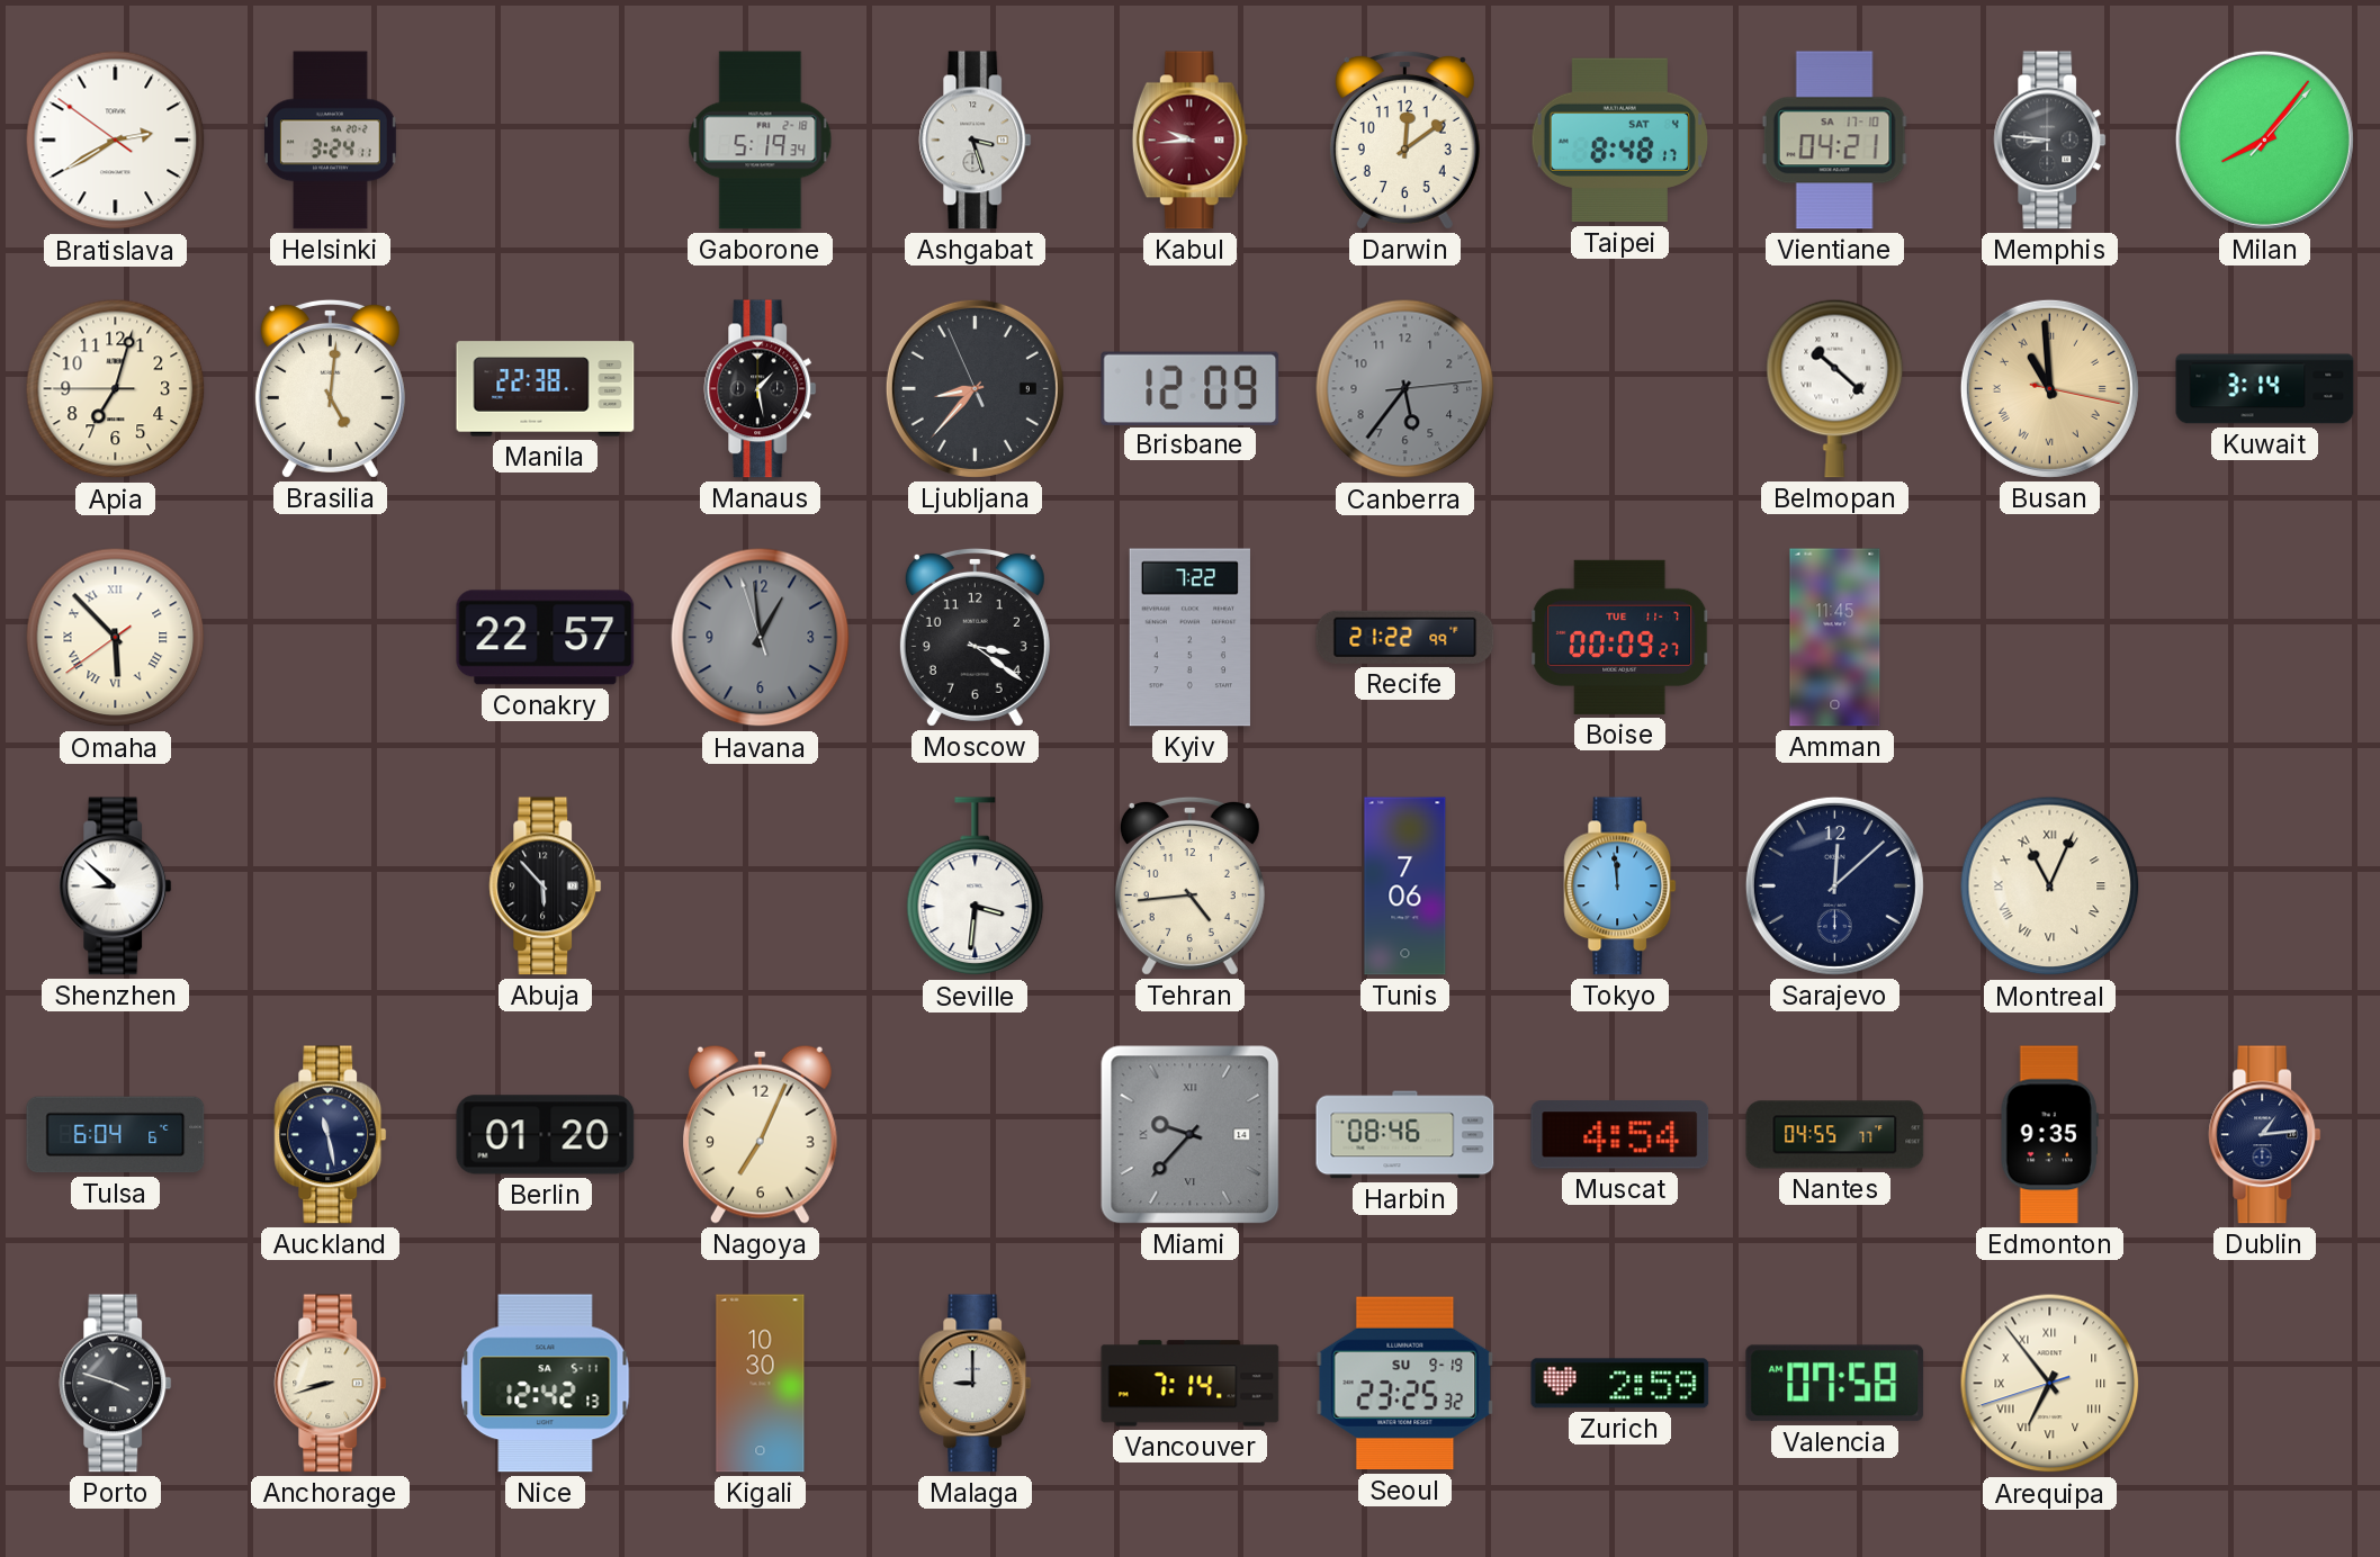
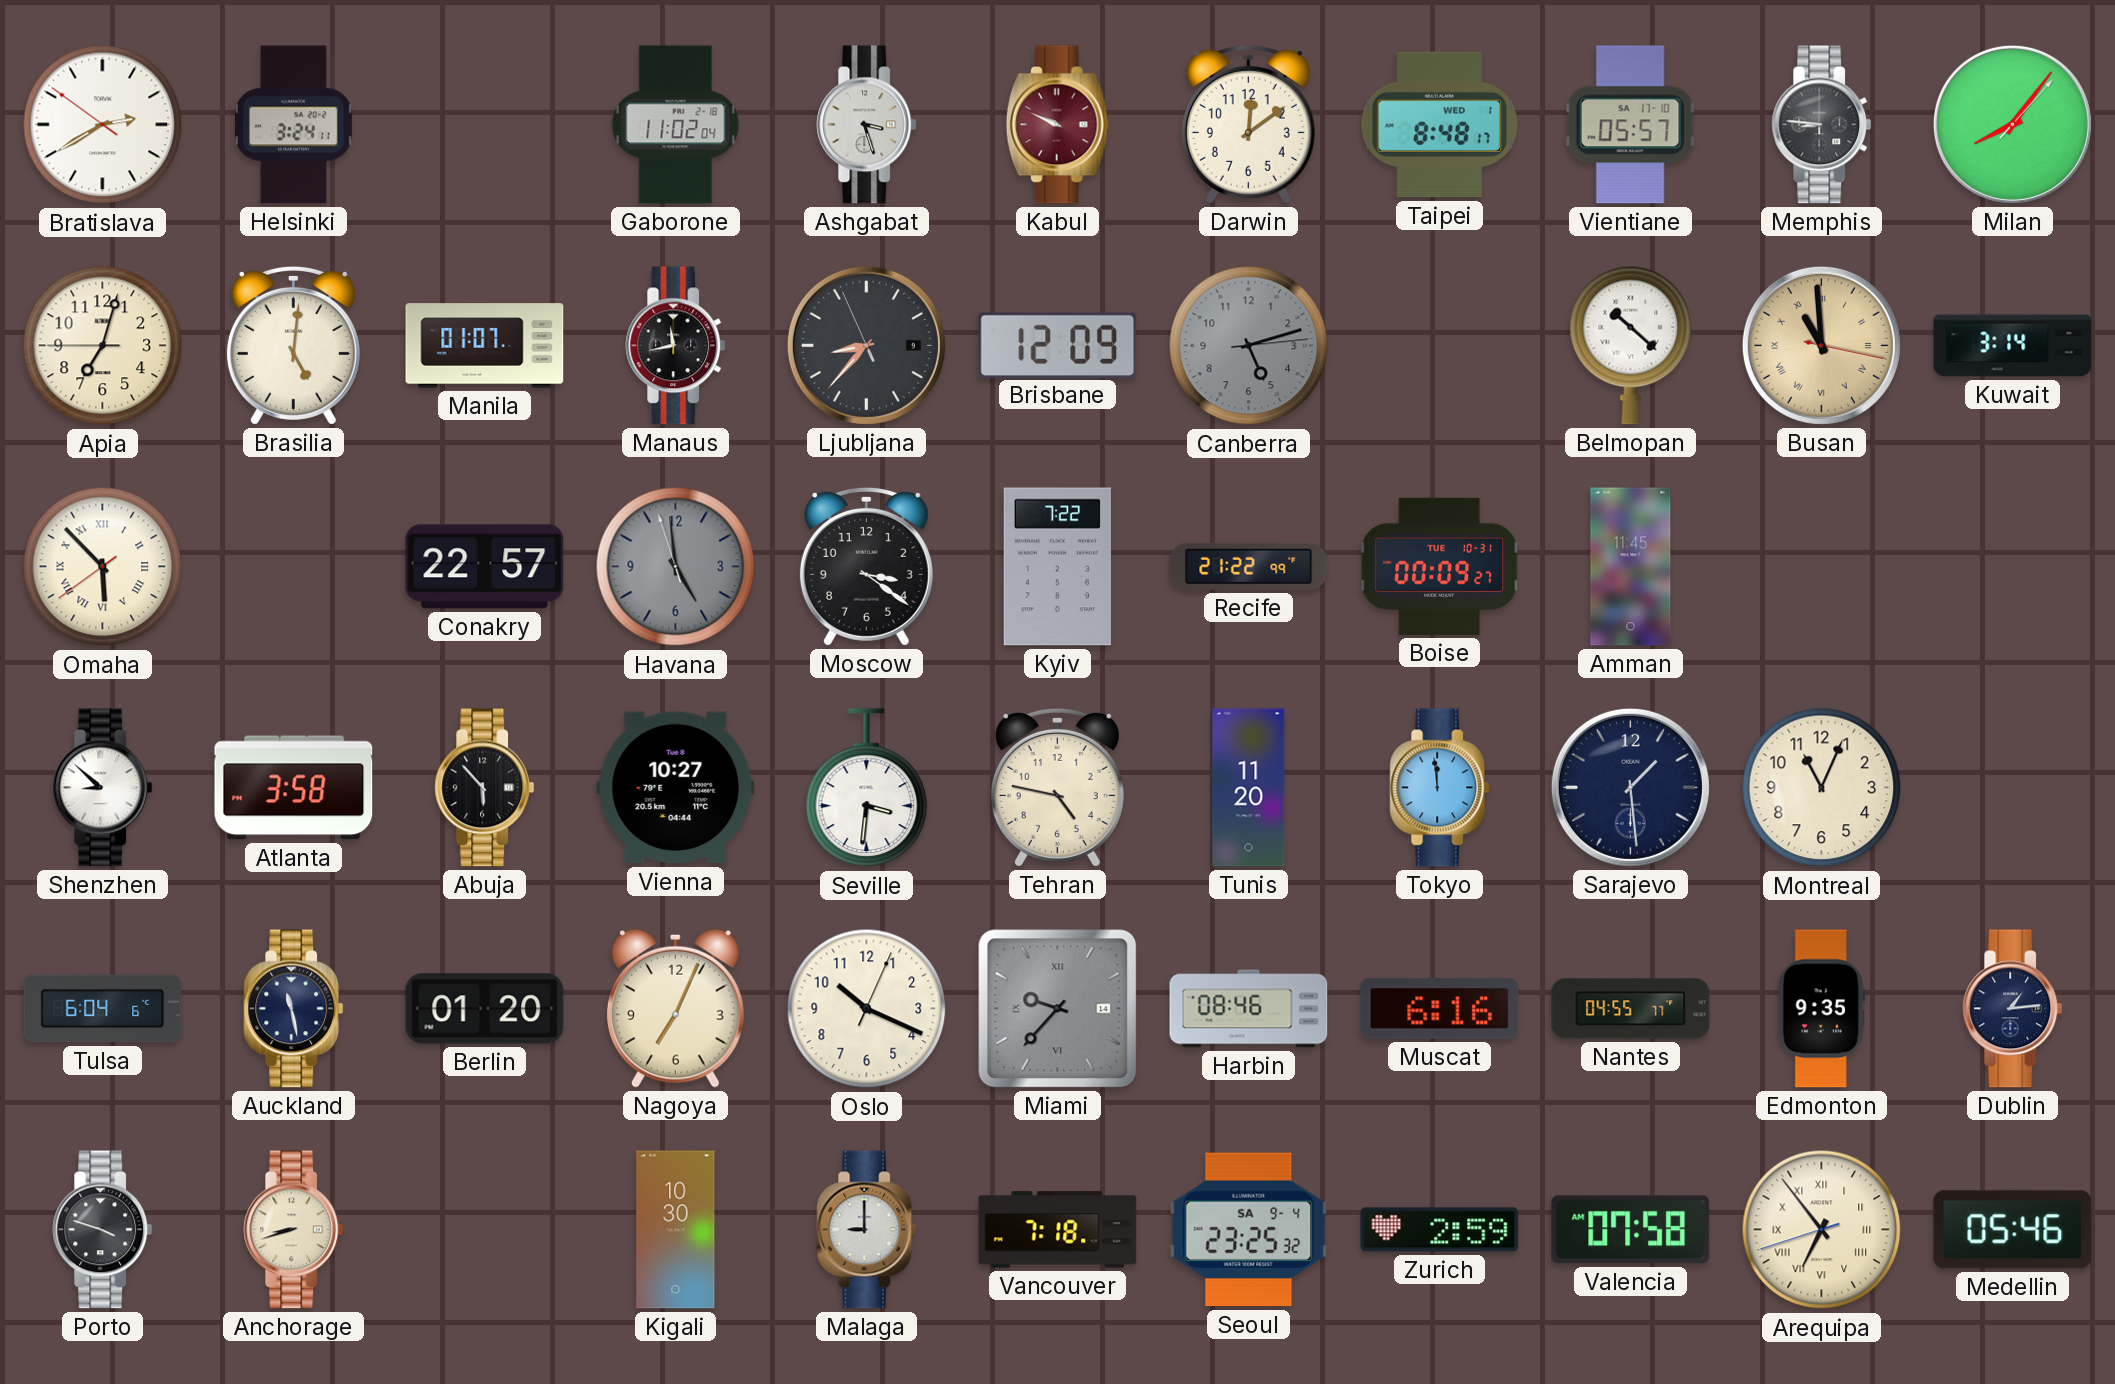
Gaborone: 5:19 -> 11:02
Kabul: 9:44 -> 9:49
Taipei date: SAT 4 -> WED 1
Vientiane: 04:21 -> 05:57
Manila: 22:38 -> 01:07
Manaus: 1:28 -> 11:43
Canberra: 5:36 -> 5:12
Havana: 12:58 -> 4:58
Boise date: TUE 11-7 -> TUE 10-31
Atlanta: none -> 3:58
Vienna: none -> 10:27
Tehran: 4:44 -> 4:47
Tunis: 7:06 -> 11:20
Sarajevo: 12:08 -> 1:29
Montreal numerals: Roman -> Arabic
Oslo: none -> 10:19
Muscat: 4:54 -> 6:16
Nice: 12:42 -> none
Vancouver: 7:14 -> 7:18
Seoul date: SU 9-19 -> SA 9-4
Medellin: none -> 05:46
